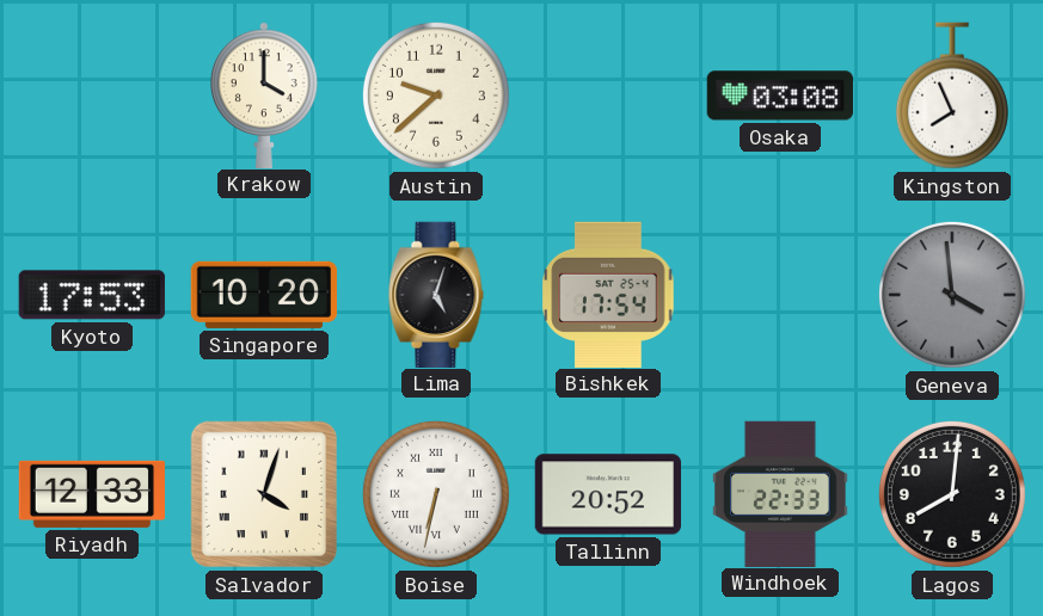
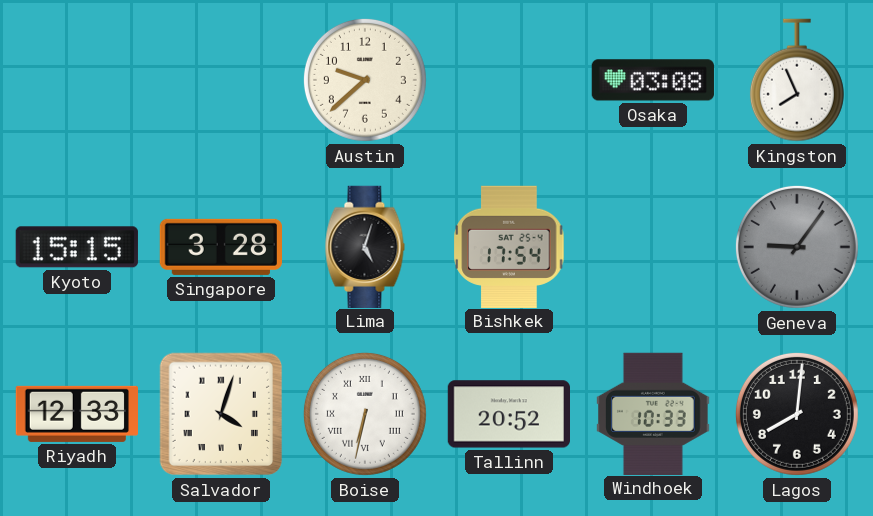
Krakow: 4:00 -> none
Kyoto: 17:53 -> 15:15
Singapore: 10:20 -> 3:28
Geneva: 3:59 -> 9:06
Windhoek: 22:33 -> 10:33
